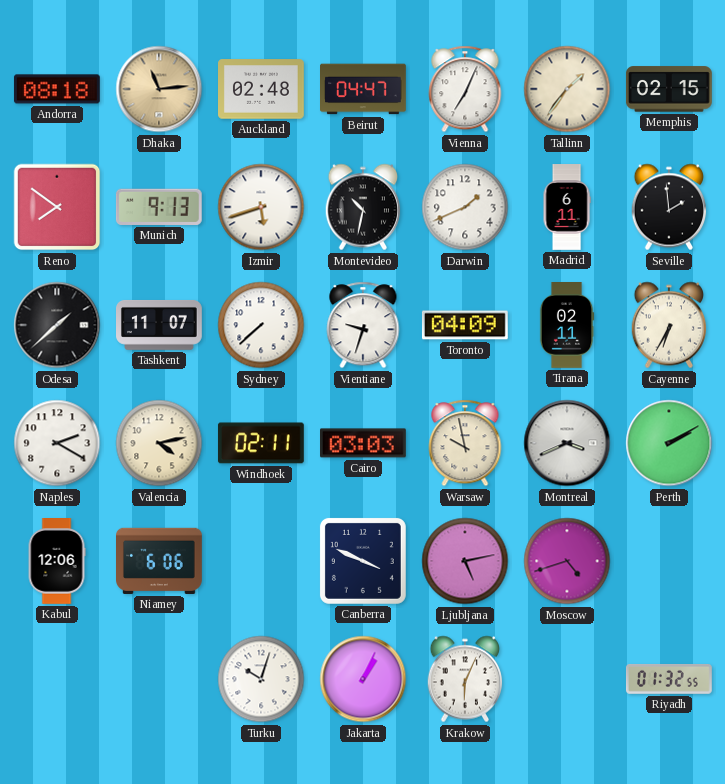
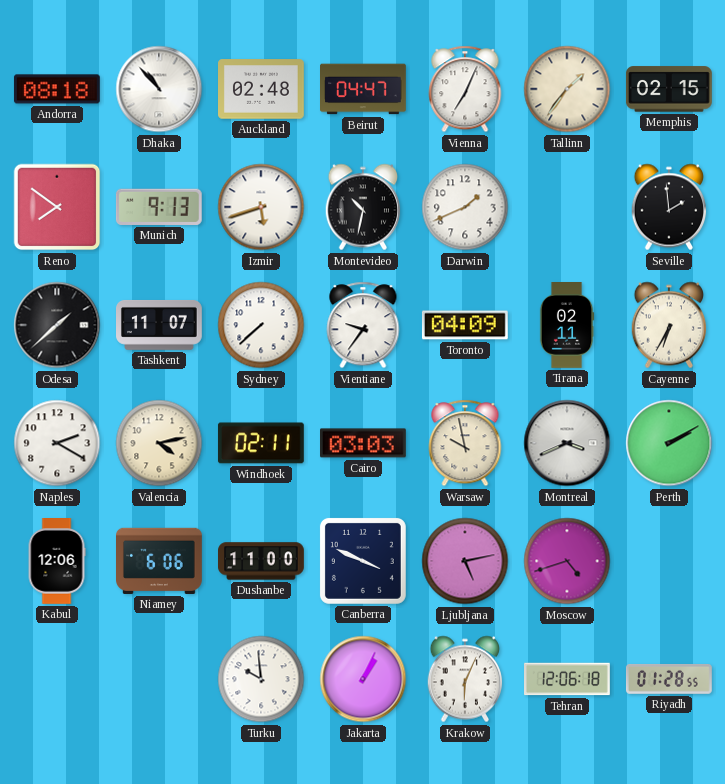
Dhaka: 11:14 -> 10:53
Dhaka dial: champagne -> white
Madrid: 6:11 -> none
Vientiane: 9:33 -> 9:36
Dushanbe: none -> 11:00
Turku: 10:03 -> 9:59
Tehran: none -> 12:06
Riyadh: 01:32 -> 01:28
